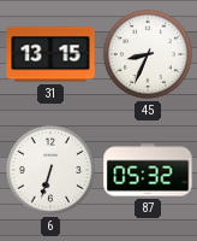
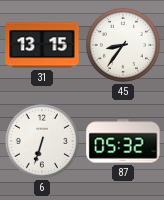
45: 8:34 -> 8:36
